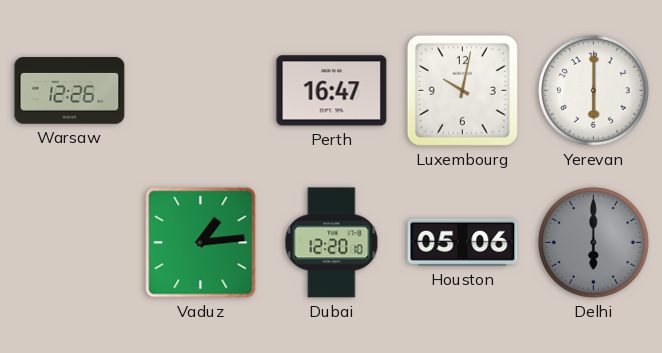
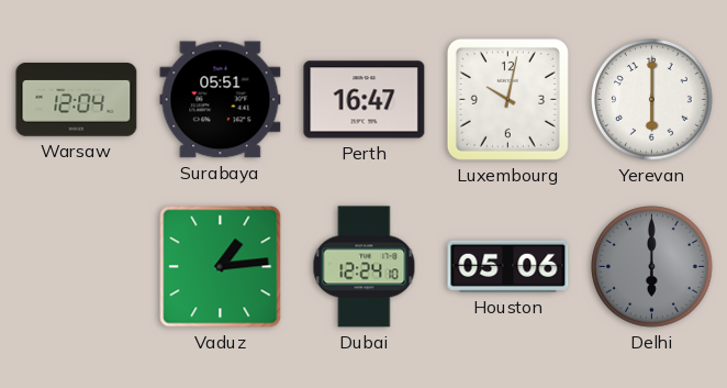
Warsaw: 12:26 -> 12:04
Surabaya: none -> 05:51
Dubai: 12:20 -> 12:24
